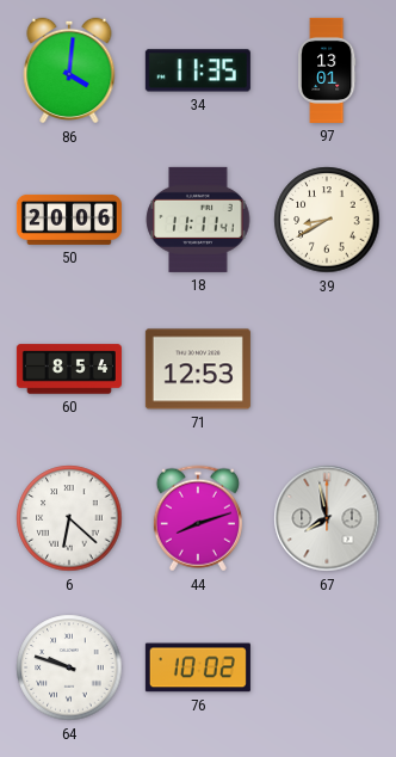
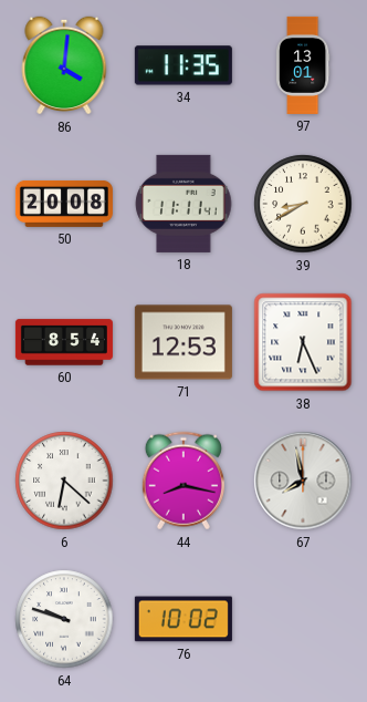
50: 20:06 -> 20:08
38: none -> 6:26
44: 8:12 -> 8:17
